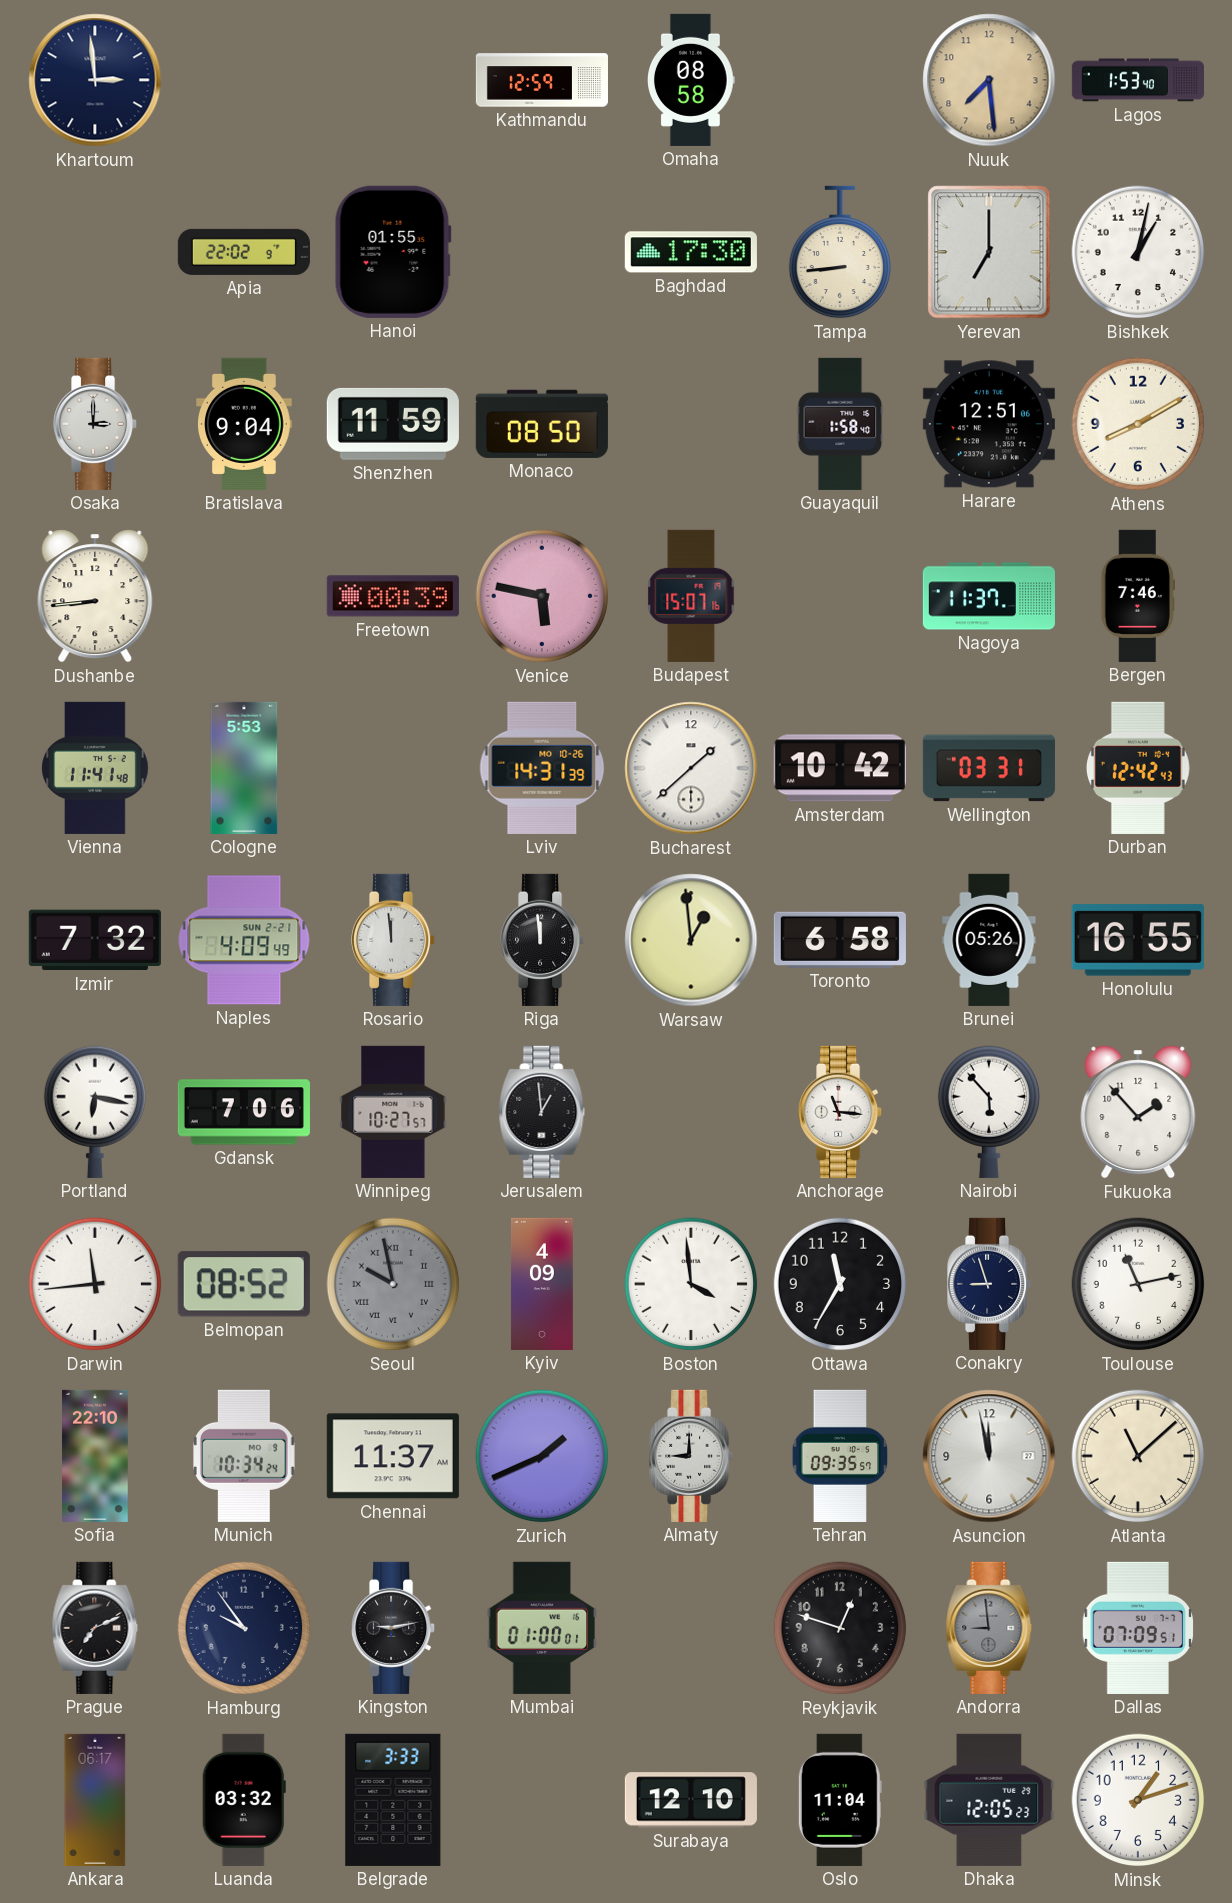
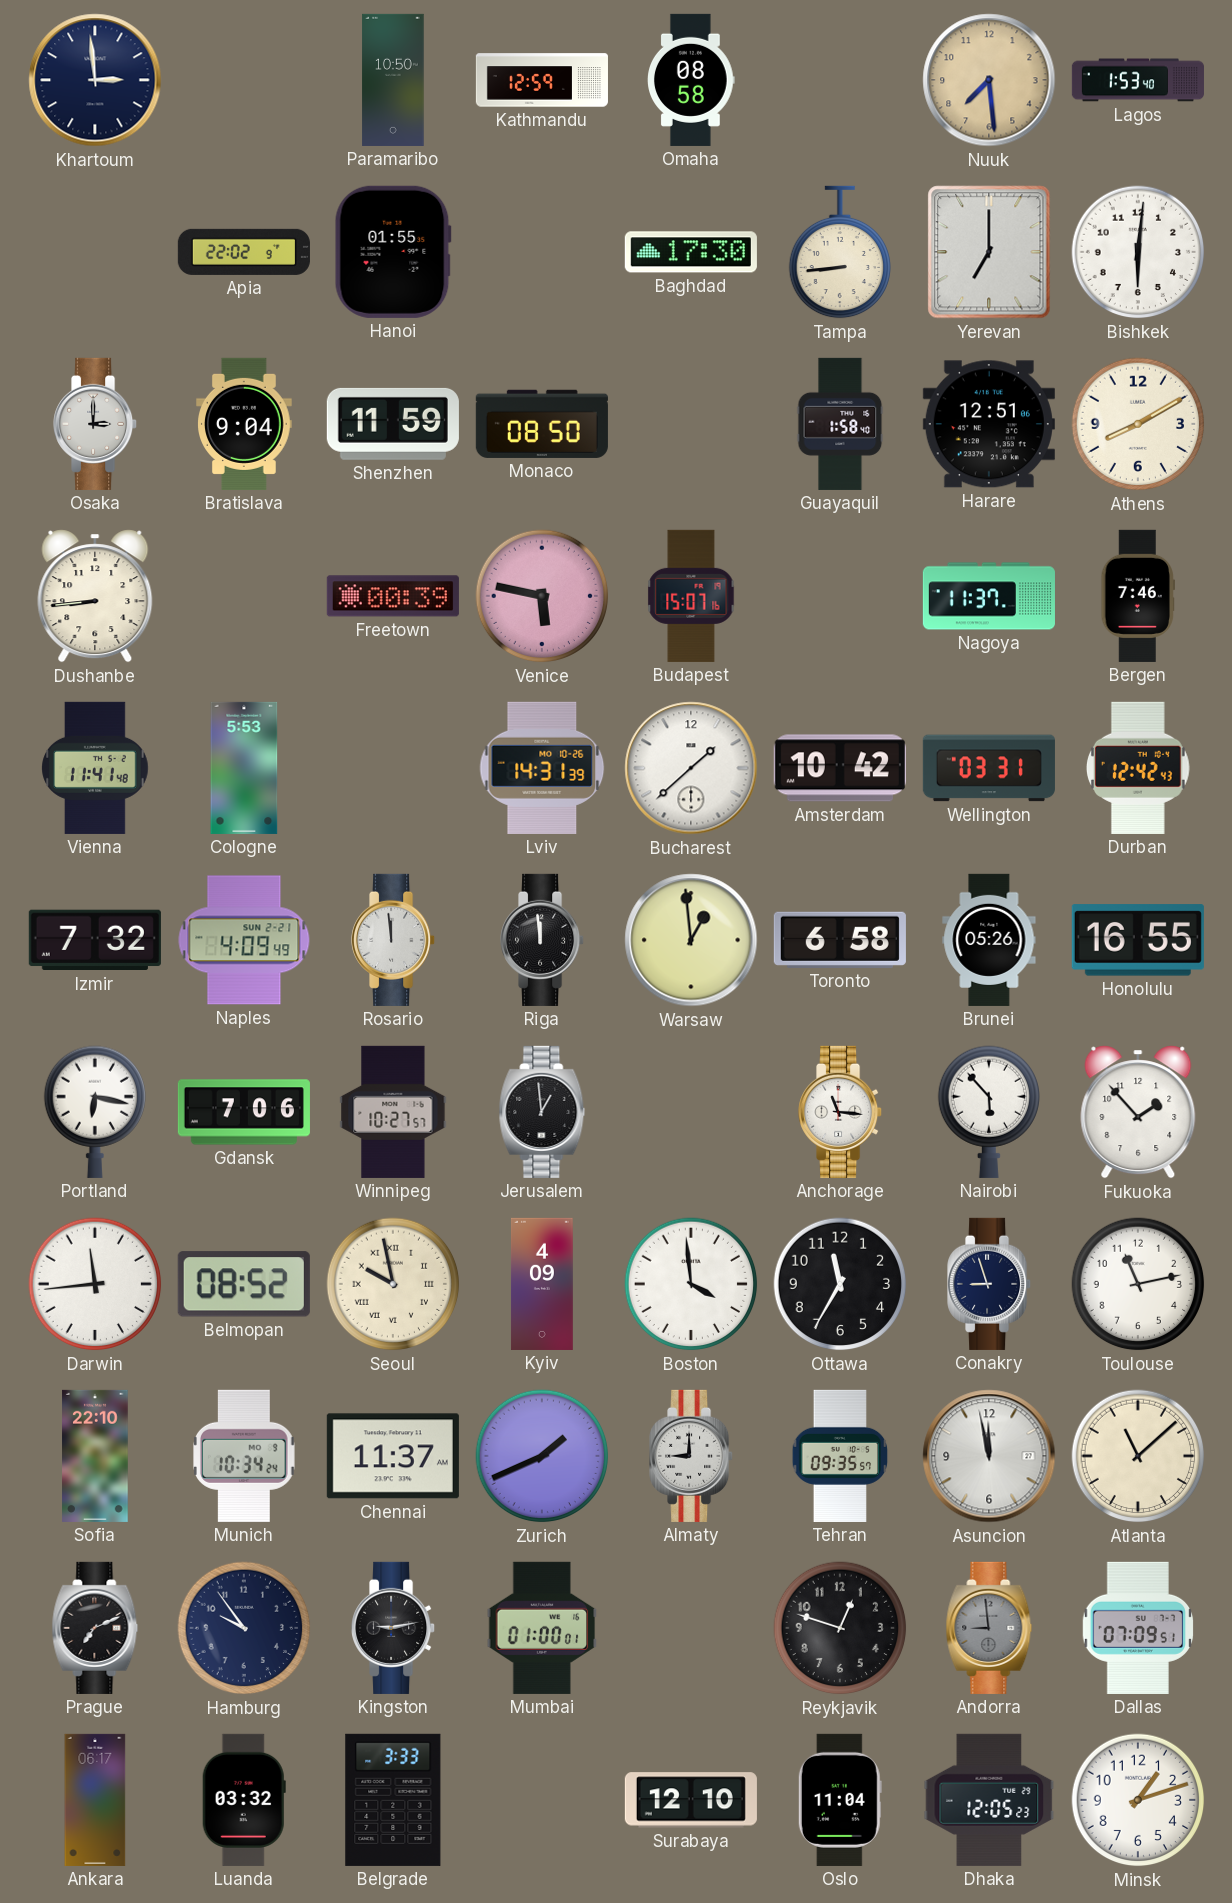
Paramaribo: none -> 10:50
Bishkek: 1:02 -> 6:01
Seoul dial: grey -> cream
